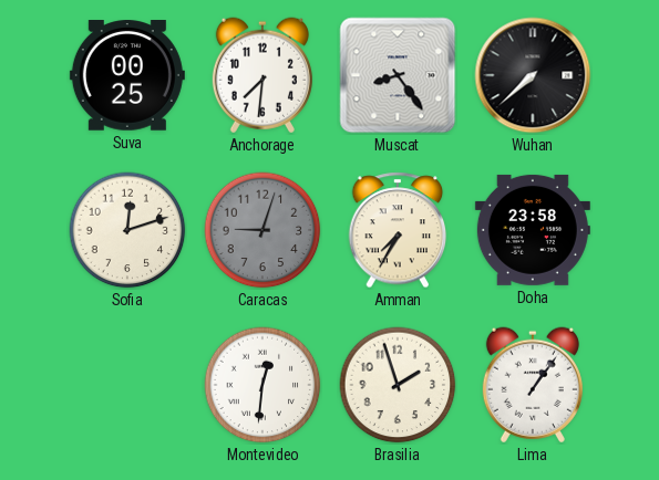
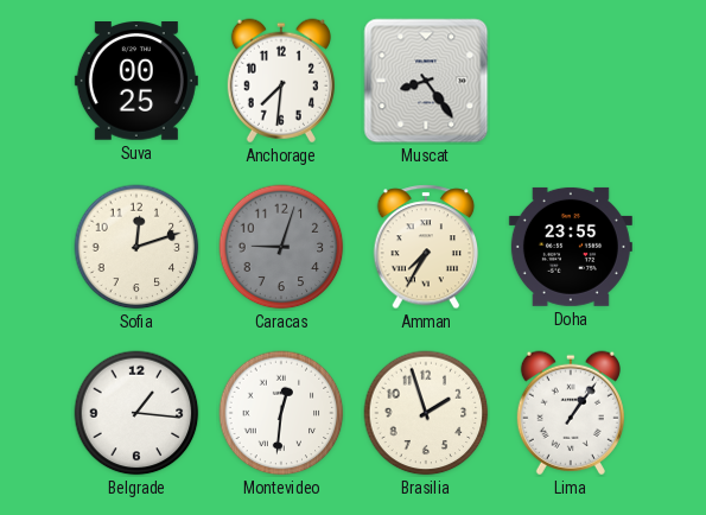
Wuhan: 7:38 -> none
Doha: 23:58 -> 23:55
Belgrade: none -> 1:16
